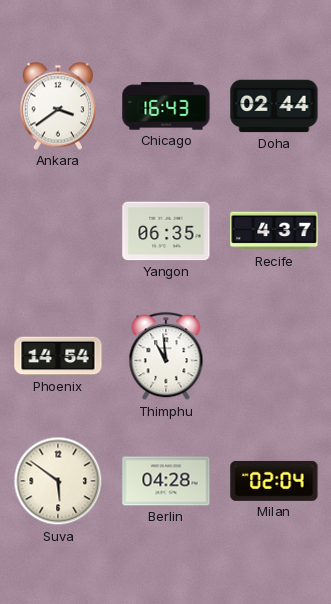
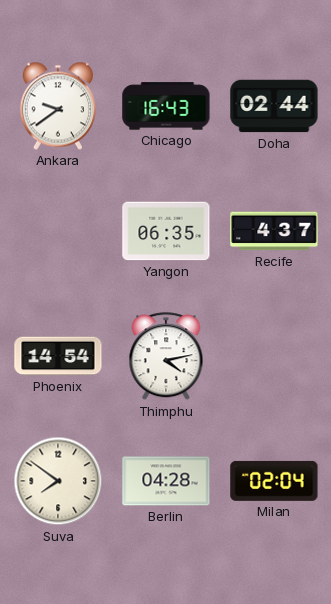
Ankara: 3:39 -> 9:39
Thimphu: 10:59 -> 4:13
Suva: 5:51 -> 7:51
